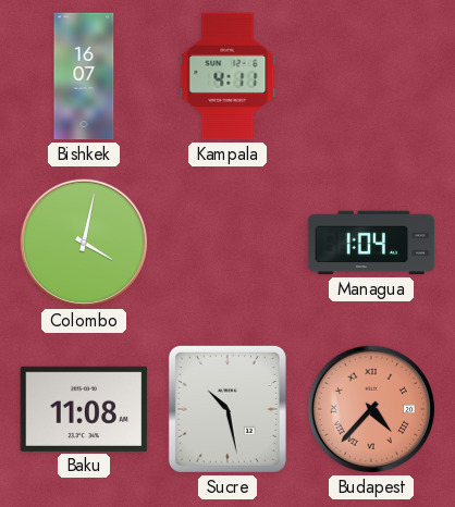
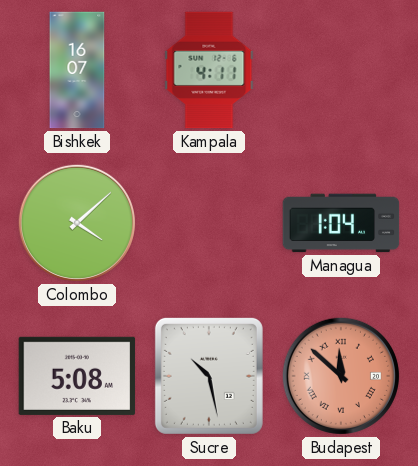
Colombo: 4:02 -> 4:08
Baku: 11:08 -> 5:08
Budapest: 4:37 -> 11:52
